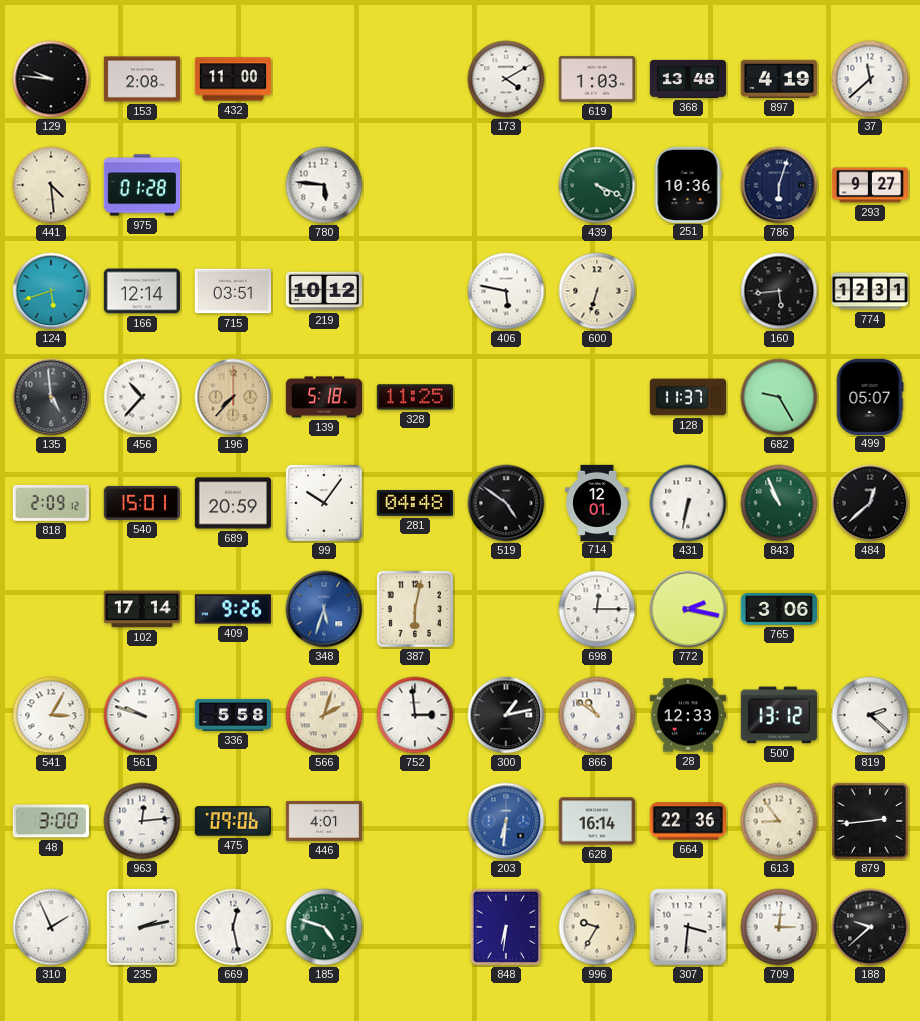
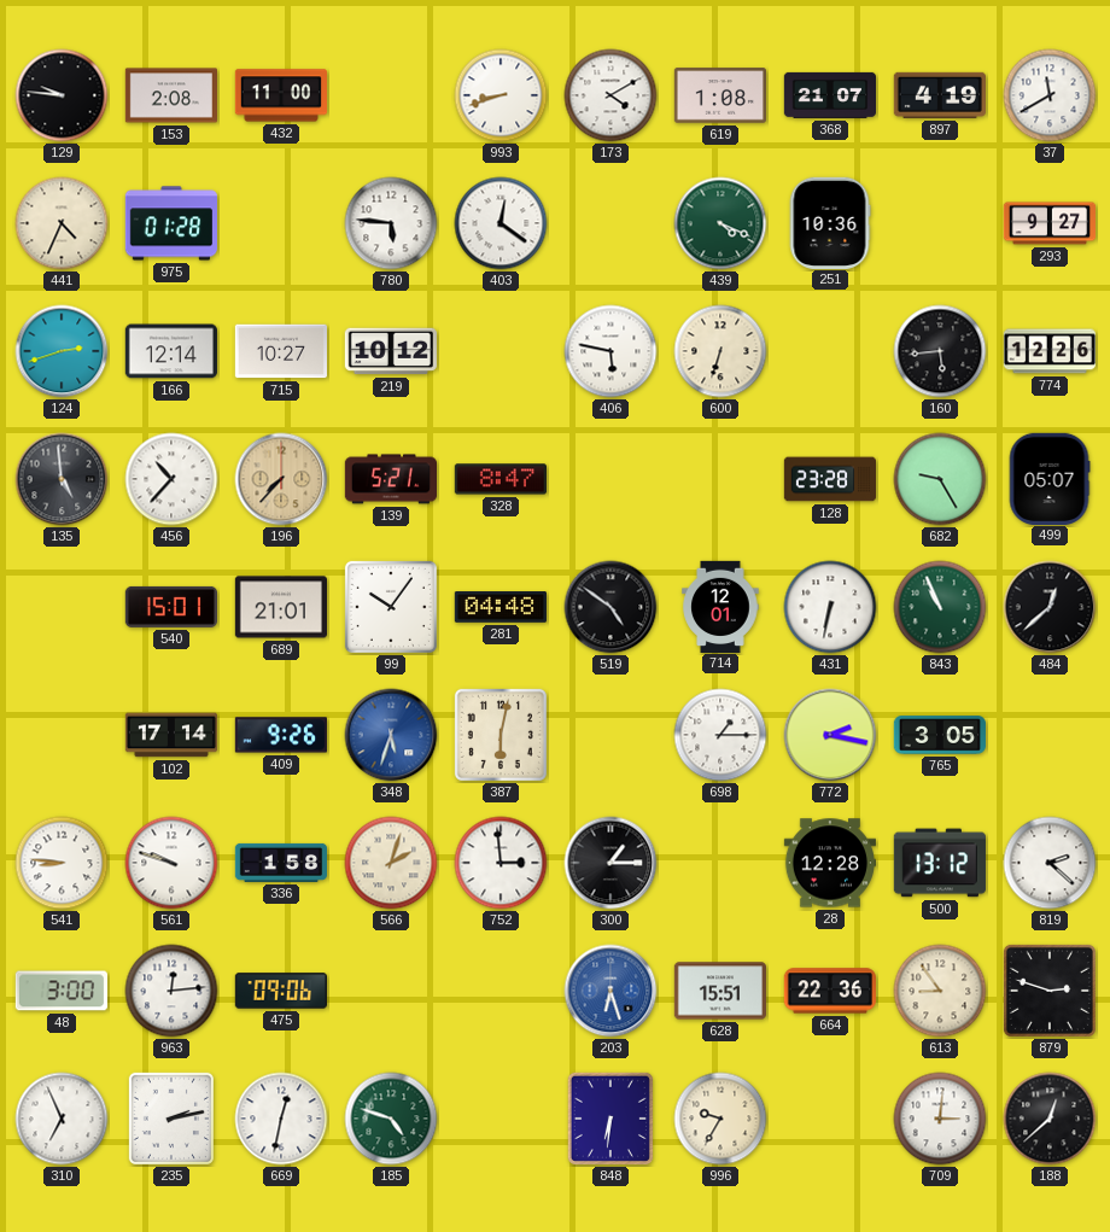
993: none -> 8:42
619: 1:03 -> 1:08
368: 13:48 -> 21:07
37: 11:38 -> 11:40
441: 4:29 -> 4:34
403: none -> 12:21
786: 6:03 -> none
124: 5:42 -> 2:42
715: 03:51 -> 10:27
774: 12:31 -> 12:26
139: 5:18 -> 5:21
328: 11:25 -> 8:47
128: 11:37 -> 23:28
818: 2:09 -> none
689: 20:59 -> 21:01
698: 12:15 -> 1:15
765: 3:06 -> 3:05
541: 3:05 -> 8:46
336: 5:58 -> 1:58
300: 1:13 -> 1:15
866: 10:51 -> none
28: 12:33 -> 12:28
446: 4:01 -> none
203: 6:31 -> 6:27
628: 16:14 -> 15:51
879: 2:44 -> 2:48
310: 1:56 -> 6:56
669: 12:28 -> 12:32
307: 3:31 -> none
188: 9:38 -> 12:38
